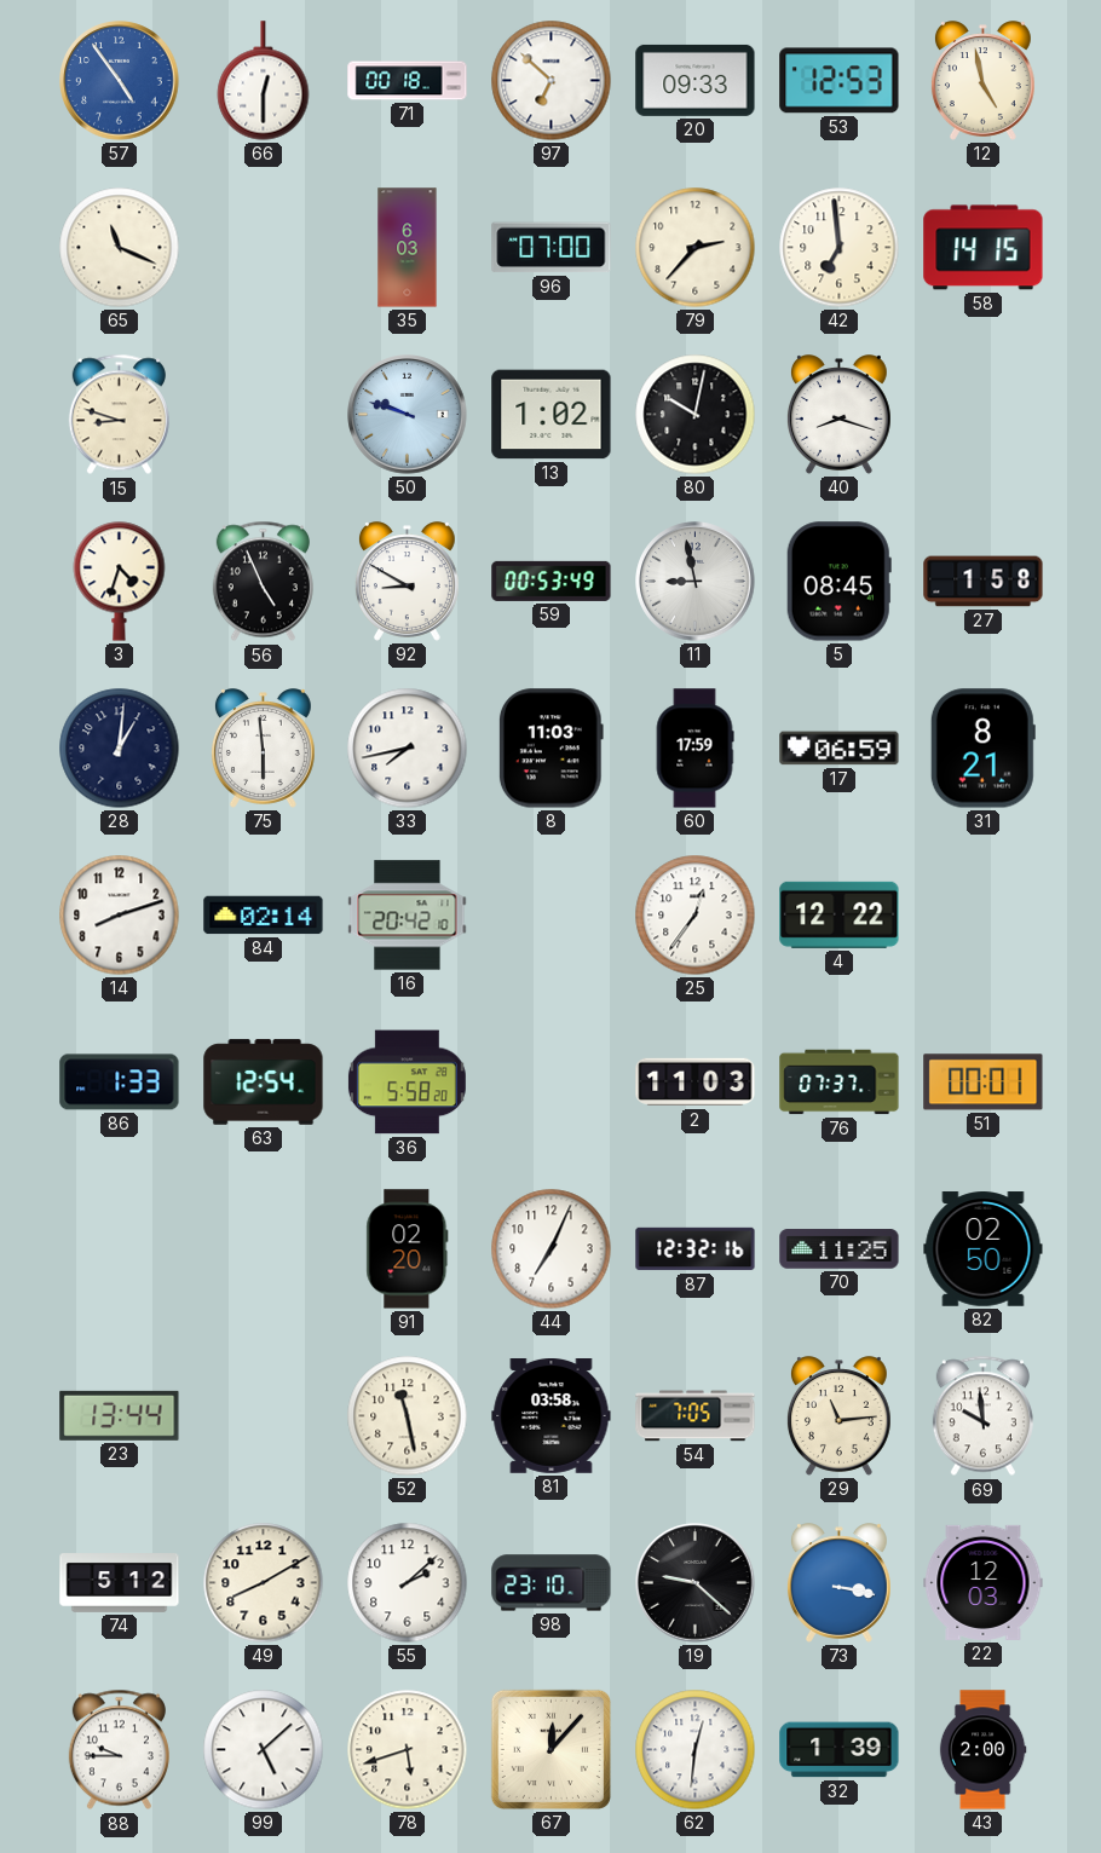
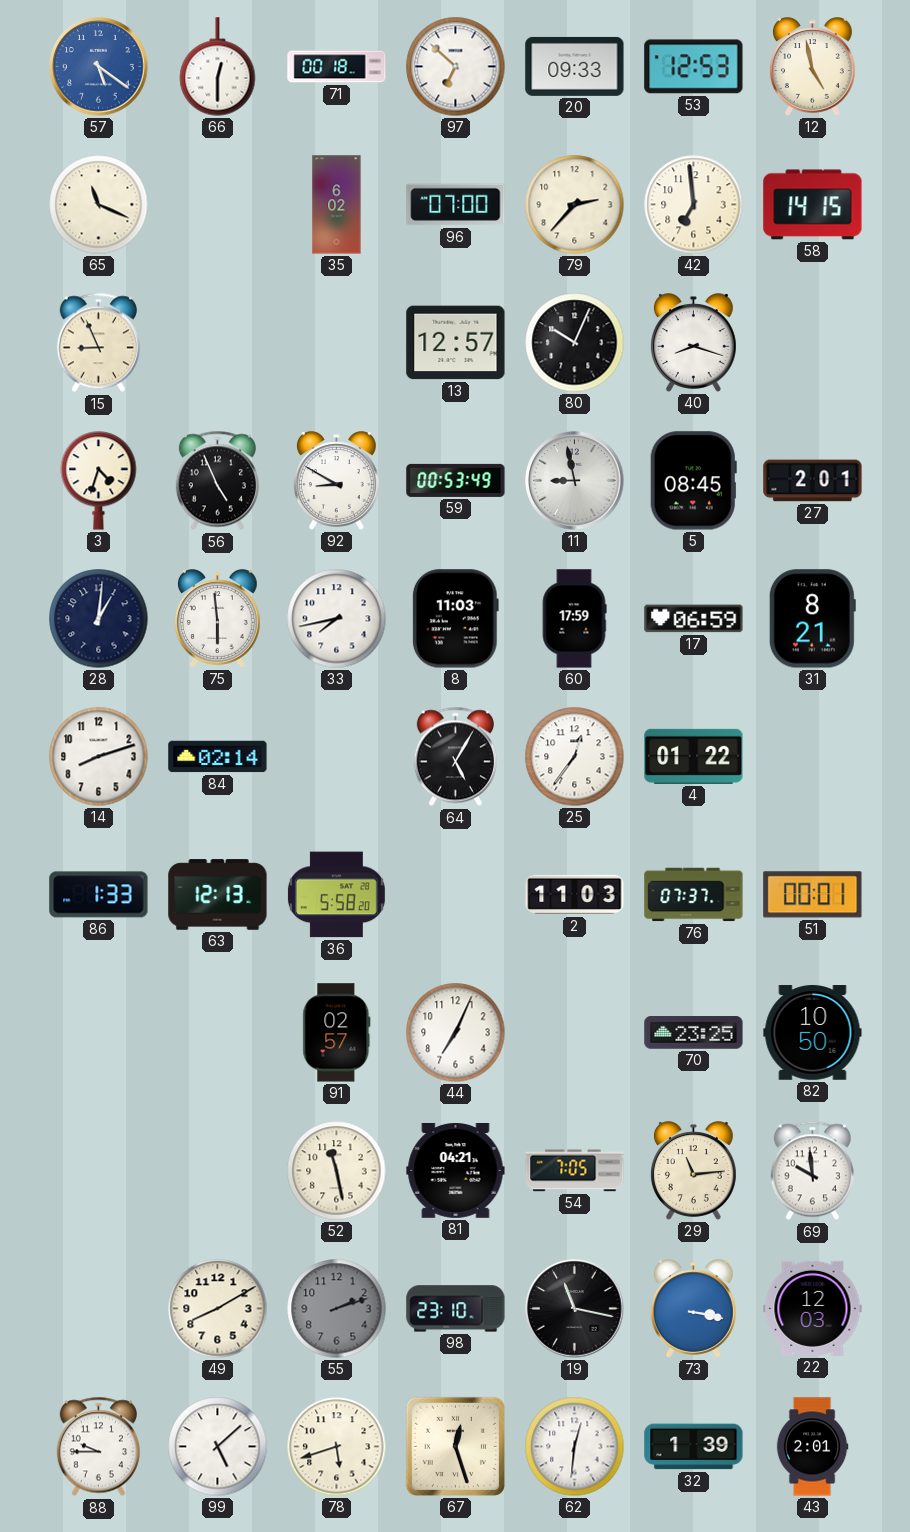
57: 4:54 -> 5:21
35: 6:03 -> 6:02
15: 8:48 -> 8:56
50: 9:48 -> none
13: 1:02 -> 12:57
80: 10:02 -> 10:04
27: 1:58 -> 2:01
16: 20:42 -> none
64: none -> 5:05
4: 12:22 -> 01:22
63: 12:54 -> 12:13
91: 02:20 -> 02:57
87: 12:32 -> none
70: 11:25 -> 23:25
82: 02:50 -> 10:50
23: 13:44 -> none
81: 03:58 -> 04:21
74: 5:12 -> none
55: 2:08 -> 2:12
55 dial: white -> grey
19: 9:22 -> 11:17
67: 12:07 -> 12:27
43: 2:00 -> 2:01
